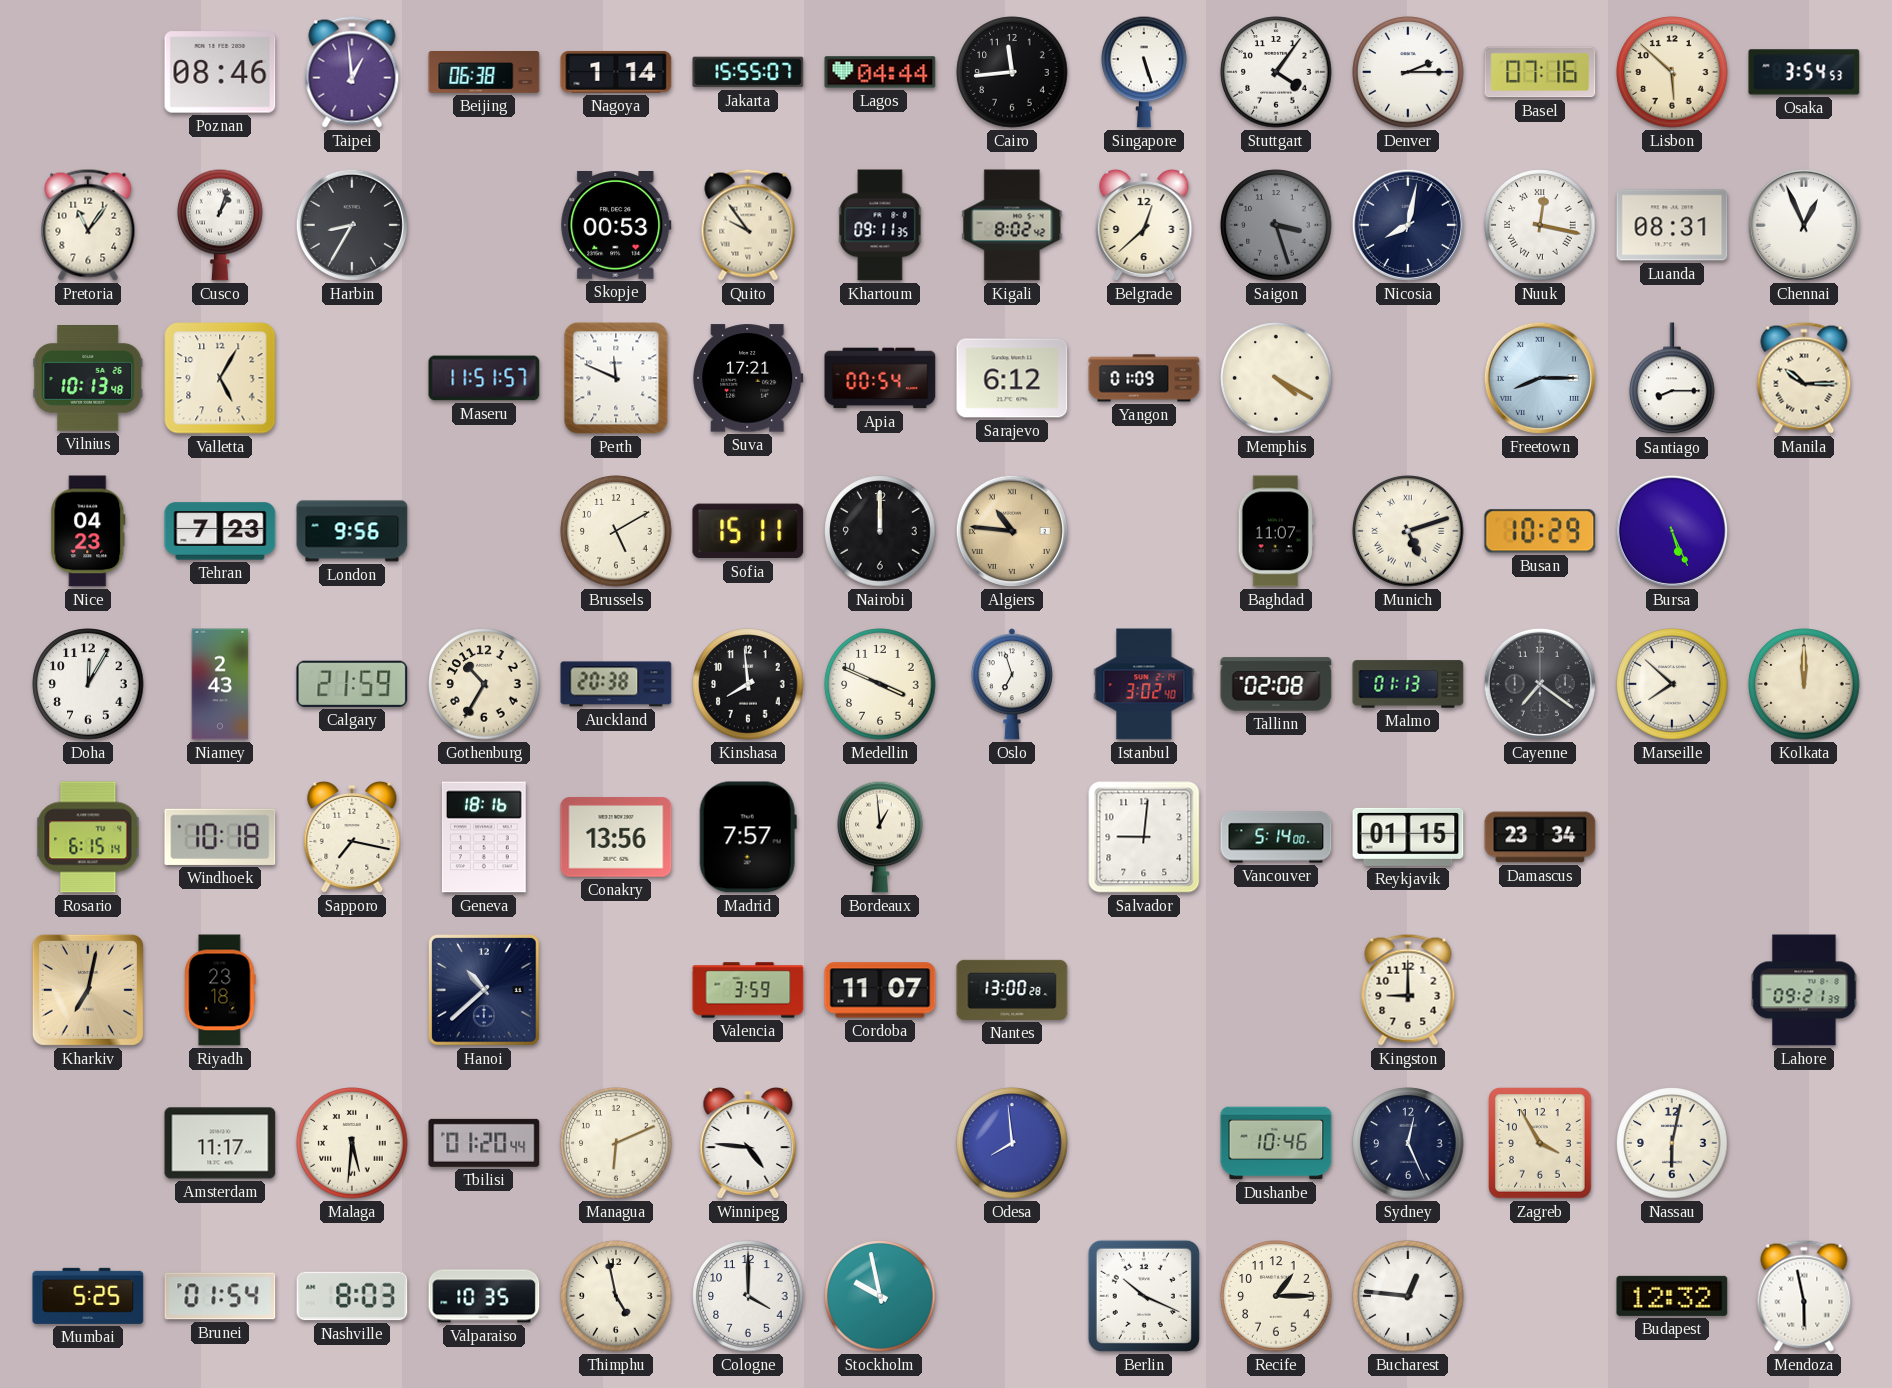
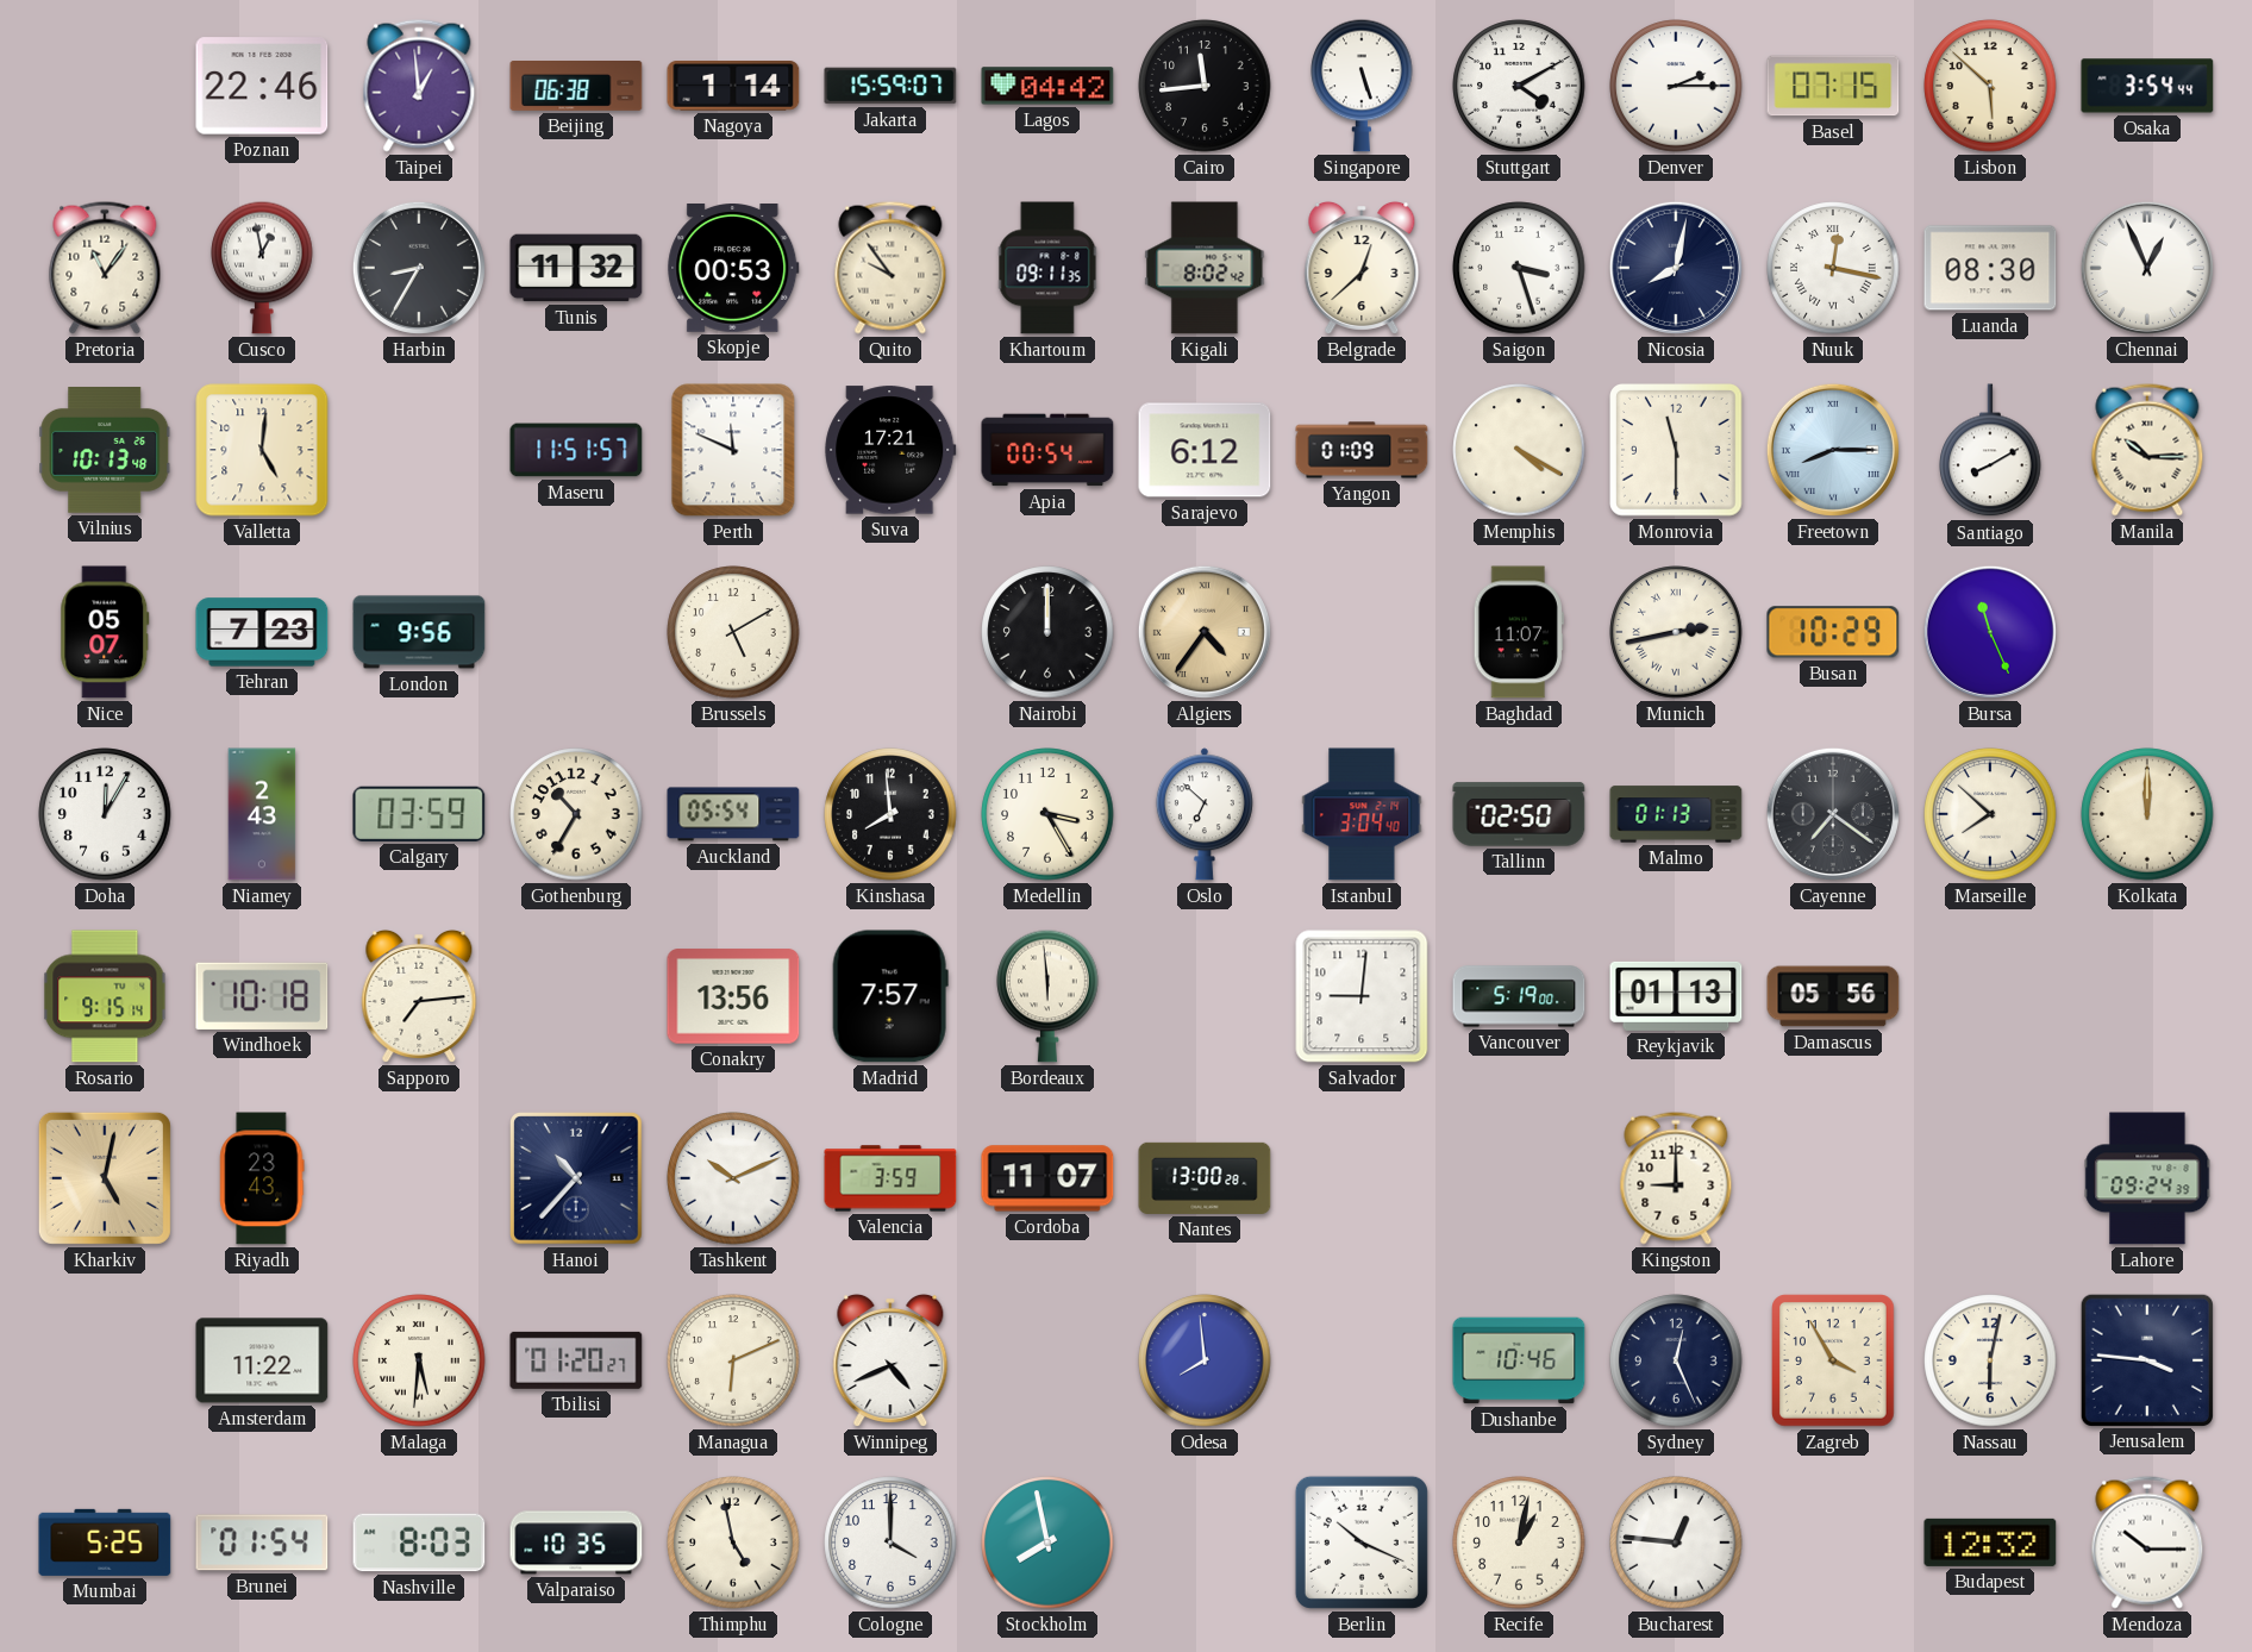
Poznan: 08:46 -> 22:46
Jakarta: 15:55 -> 15:59
Lagos: 04:44 -> 04:42
Stuttgart: 4:06 -> 4:10
Basel: 07:16 -> 07:15
Osaka: 3:54:53 -> 3:54:44
Cusco: 1:03 -> 12:58
Tunis: none -> 11:32
Saigon dial: grey -> white
Luanda: 08:31 -> 08:30
Valletta: 5:05 -> 5:01
Monrovia: none -> 11:30
Santiago: 8:15 -> 8:10
Nice: 04:23 -> 05:07
Sofia: 15:11 -> none
Algiers: 10:46 -> 4:36
Munich: 5:12 -> 2:43
Bursa: 5:26 -> 11:26
Calgary: 21:59 -> 03:59
Auckland: 20:38 -> 05:54
Medellin: 3:49 -> 3:25
Oslo: 6:57 -> 6:52
Istanbul: 3:02 -> 3:04
Tallinn: 02:08 -> 02:50
Rosario: 6:15 -> 9:15
Sapporo: 7:17 -> 7:14
Geneva: 18:16 -> none
Bordeaux: 12:59 -> 5:59
Vancouver: 5:14 -> 5:19
Reykjavik: 01:15 -> 01:13
Damascus: 23:34 -> 05:56
Kharkiv: 7:02 -> 5:02
Riyadh: 23:18 -> 23:43
Hanoi: 10:38 -> 10:37
Tashkent: none -> 10:11
Lahore: 09:21 -> 09:24
Amsterdam: 11:17 -> 11:22
Tbilisi: 01:20:44 -> 01:20:27
Winnipeg: 4:46 -> 4:41
Jerusalem: none -> 3:46
Stockholm: 9:58 -> 7:58
Recife: 1:15 -> 1:02
Mendoza: 5:58 -> 10:15
